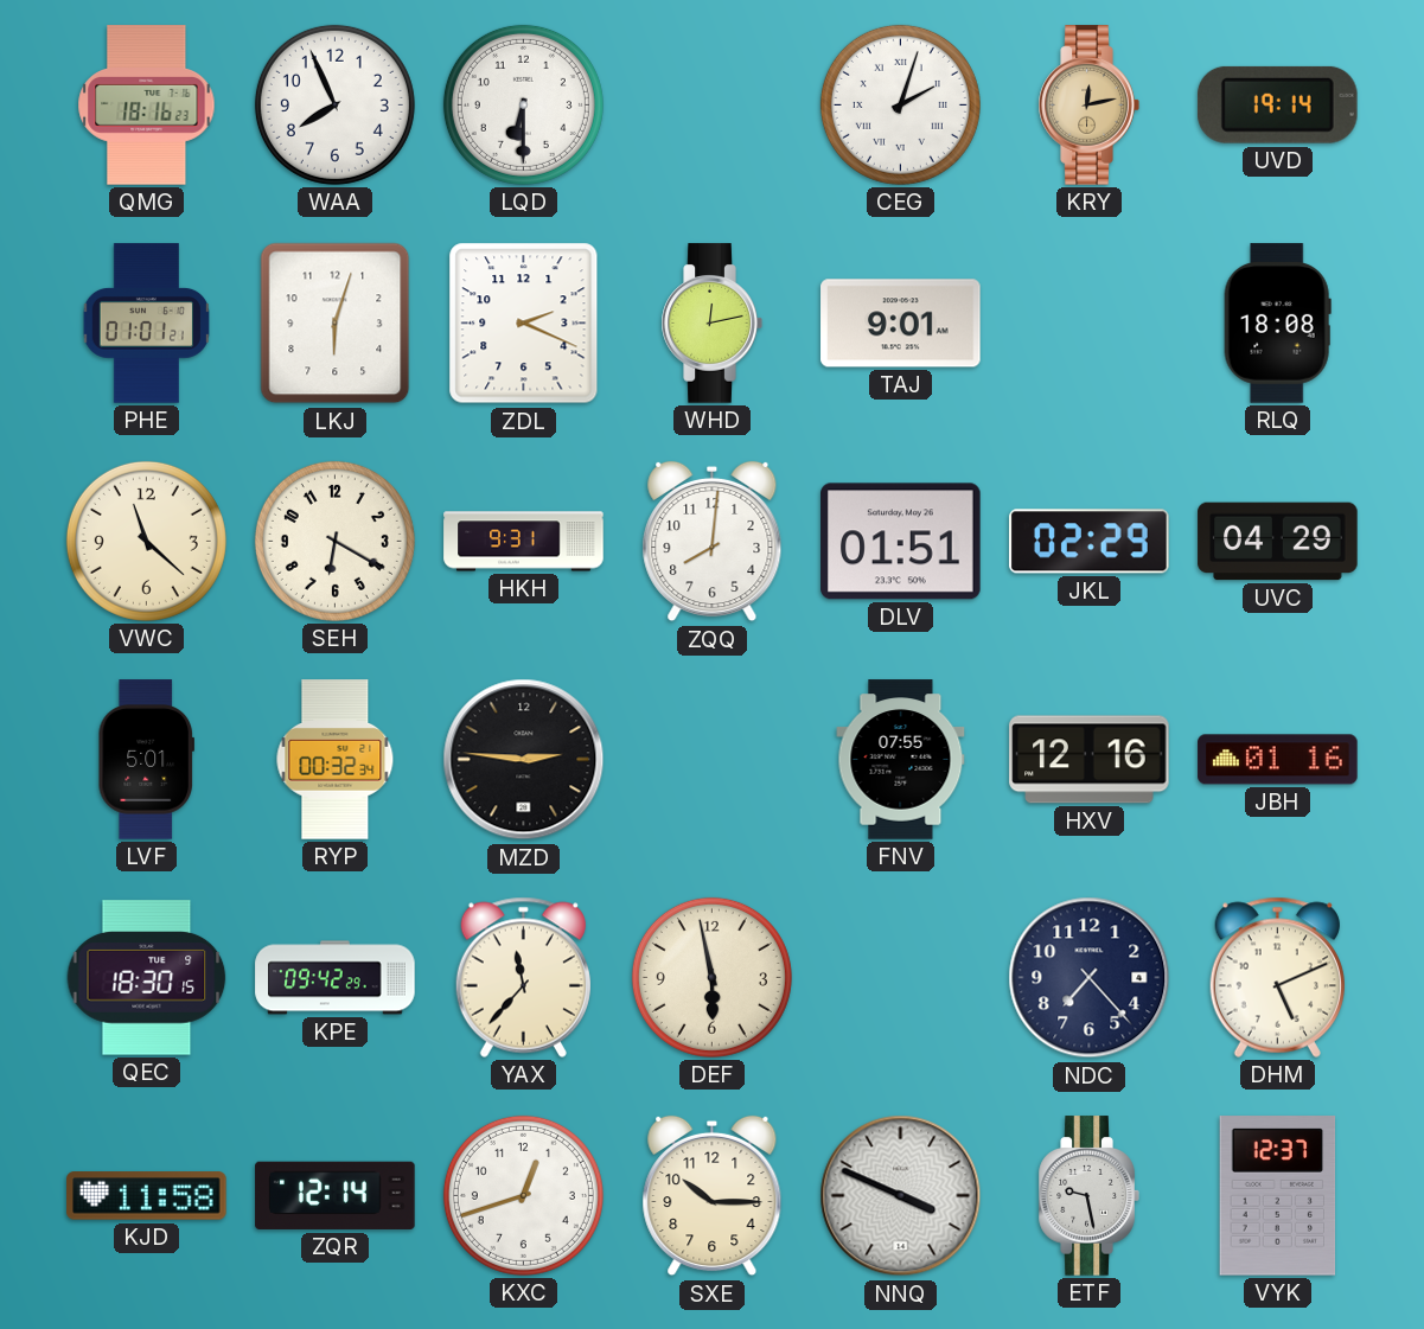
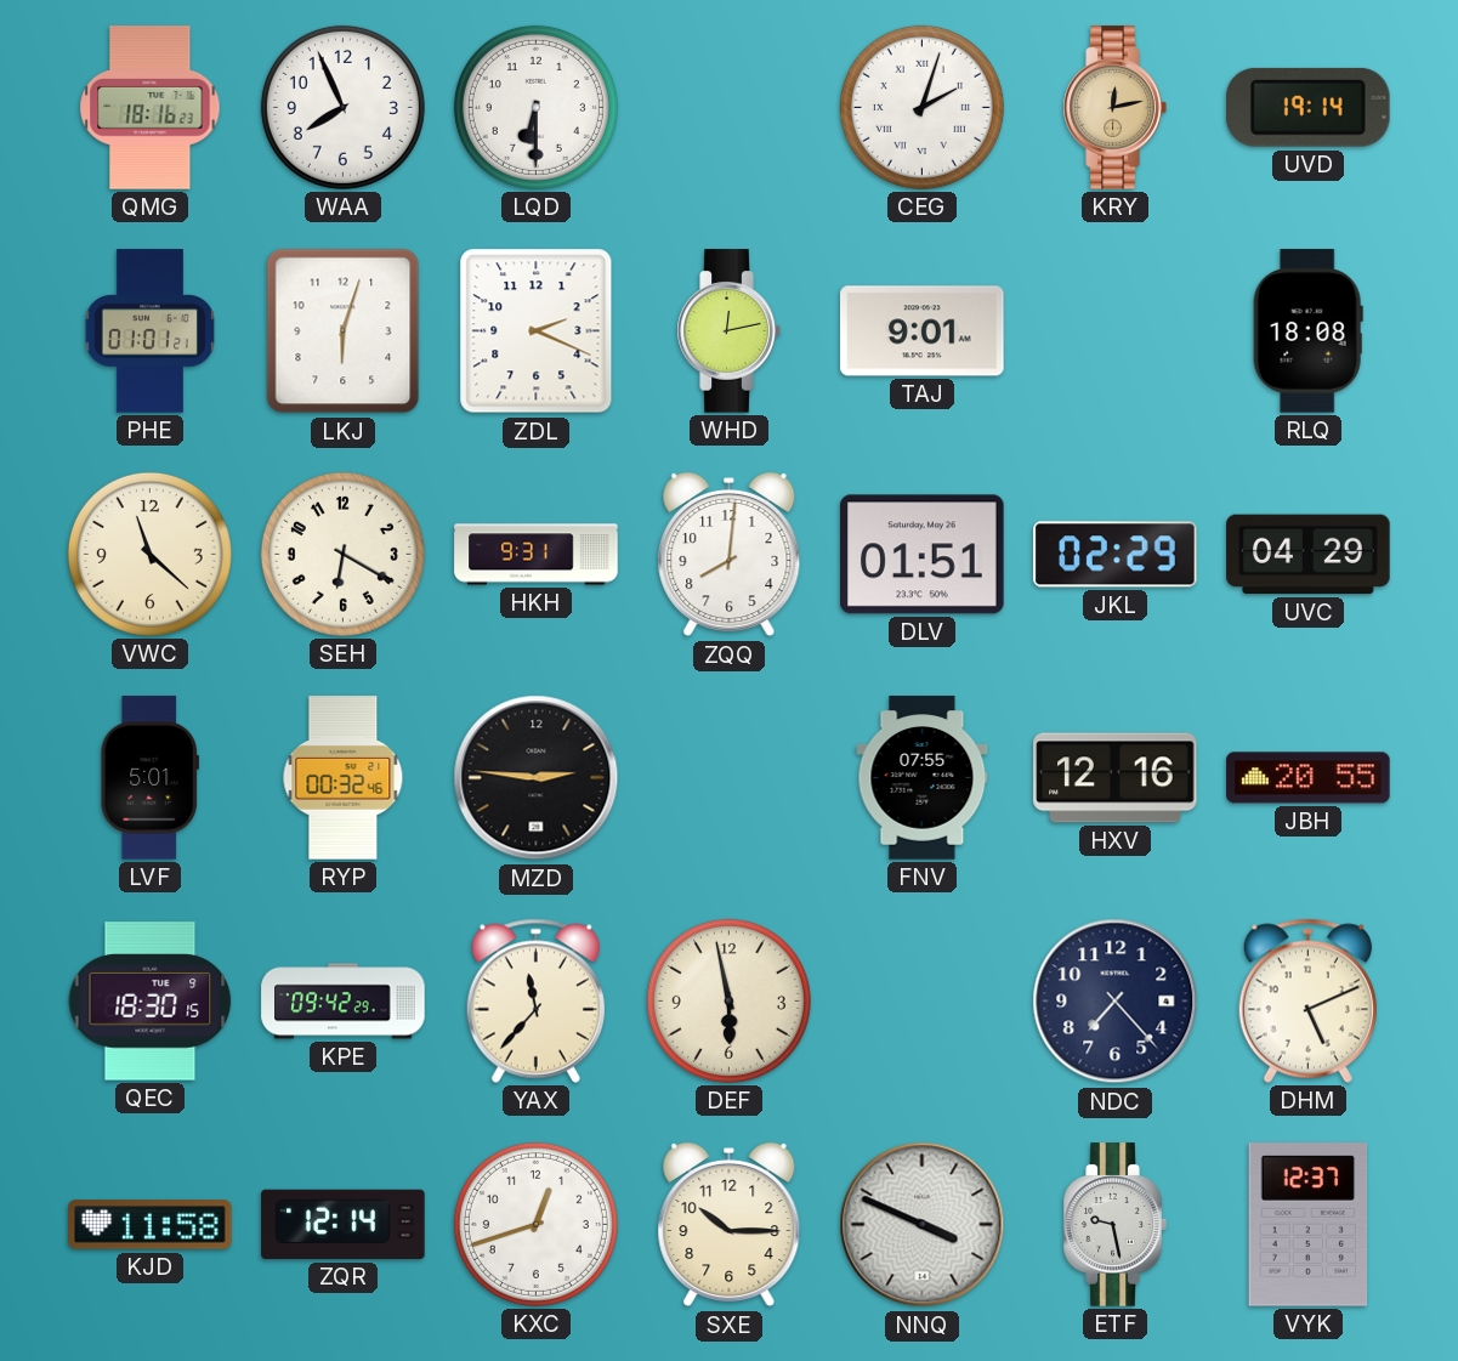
RYP: 00:32:34 -> 00:32:46
JBH: 01:16 -> 20:55
